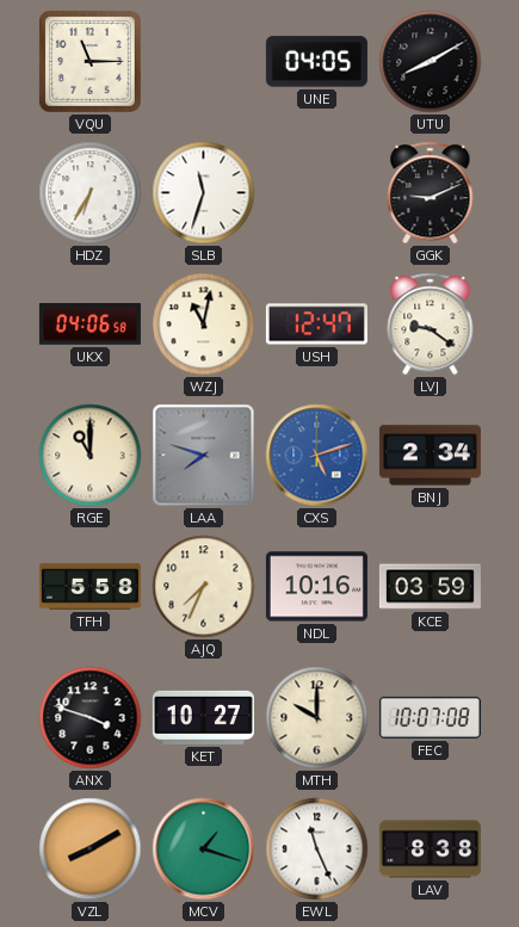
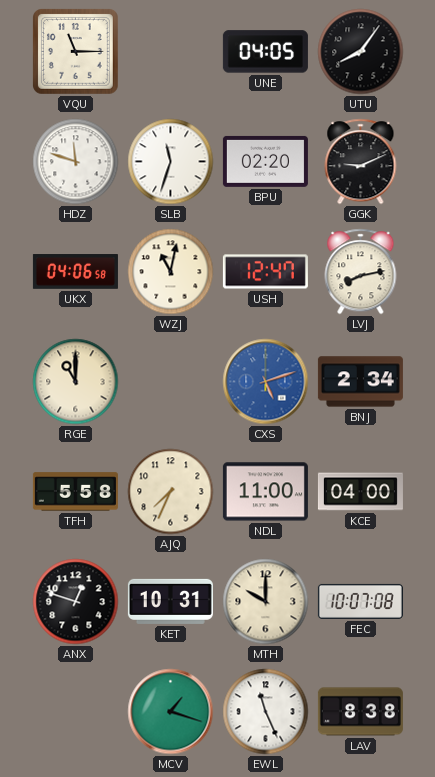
UTU: 8:10 -> 8:06
HDZ: 6:35 -> 11:48
BPU: none -> 02:20
LVJ: 9:21 -> 8:13
LAA: 7:48 -> none
NDL: 10:16 -> 11:00
KCE: 03:59 -> 04:00
ANX: 3:48 -> 12:48
KET: 10:27 -> 10:31
VZL: 8:10 -> none
